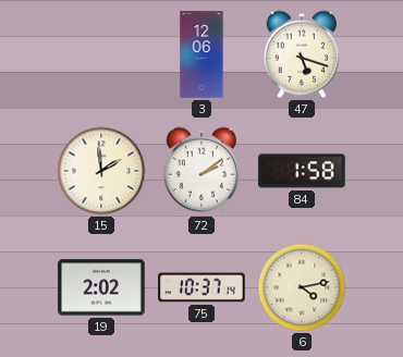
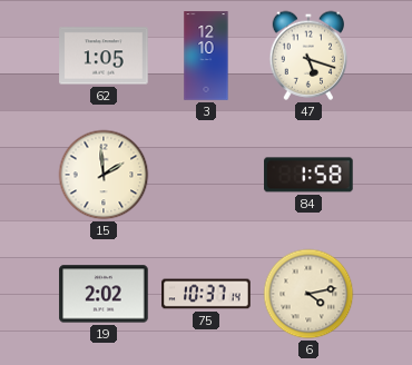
62: none -> 1:05
3: 12:06 -> 12:10
72: 2:09 -> none
